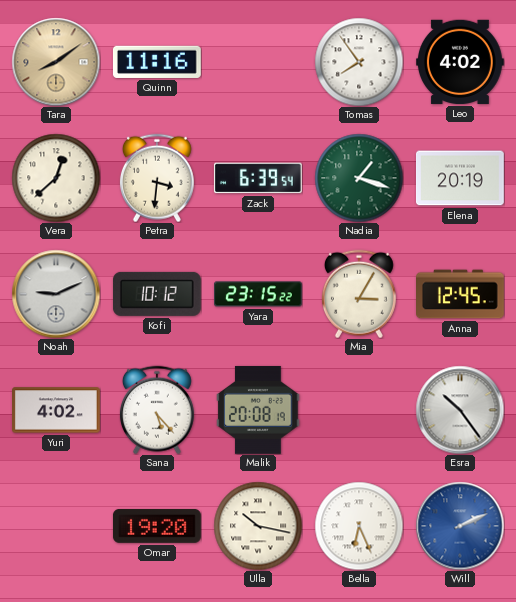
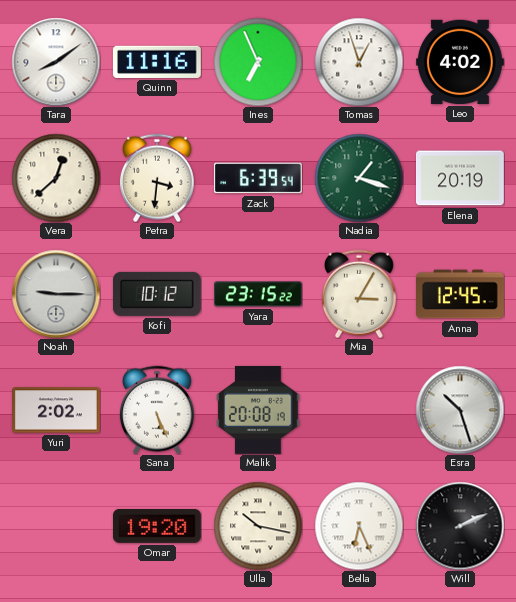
Tara dial: champagne -> white
Ines: none -> 6:56
Tomas: 7:54 -> 12:57
Noah: 9:11 -> 9:15
Yuri: 4:02 -> 2:02
Sana: 5:23 -> 5:26
Esra: 10:24 -> 10:27
Will dial: blue -> black
